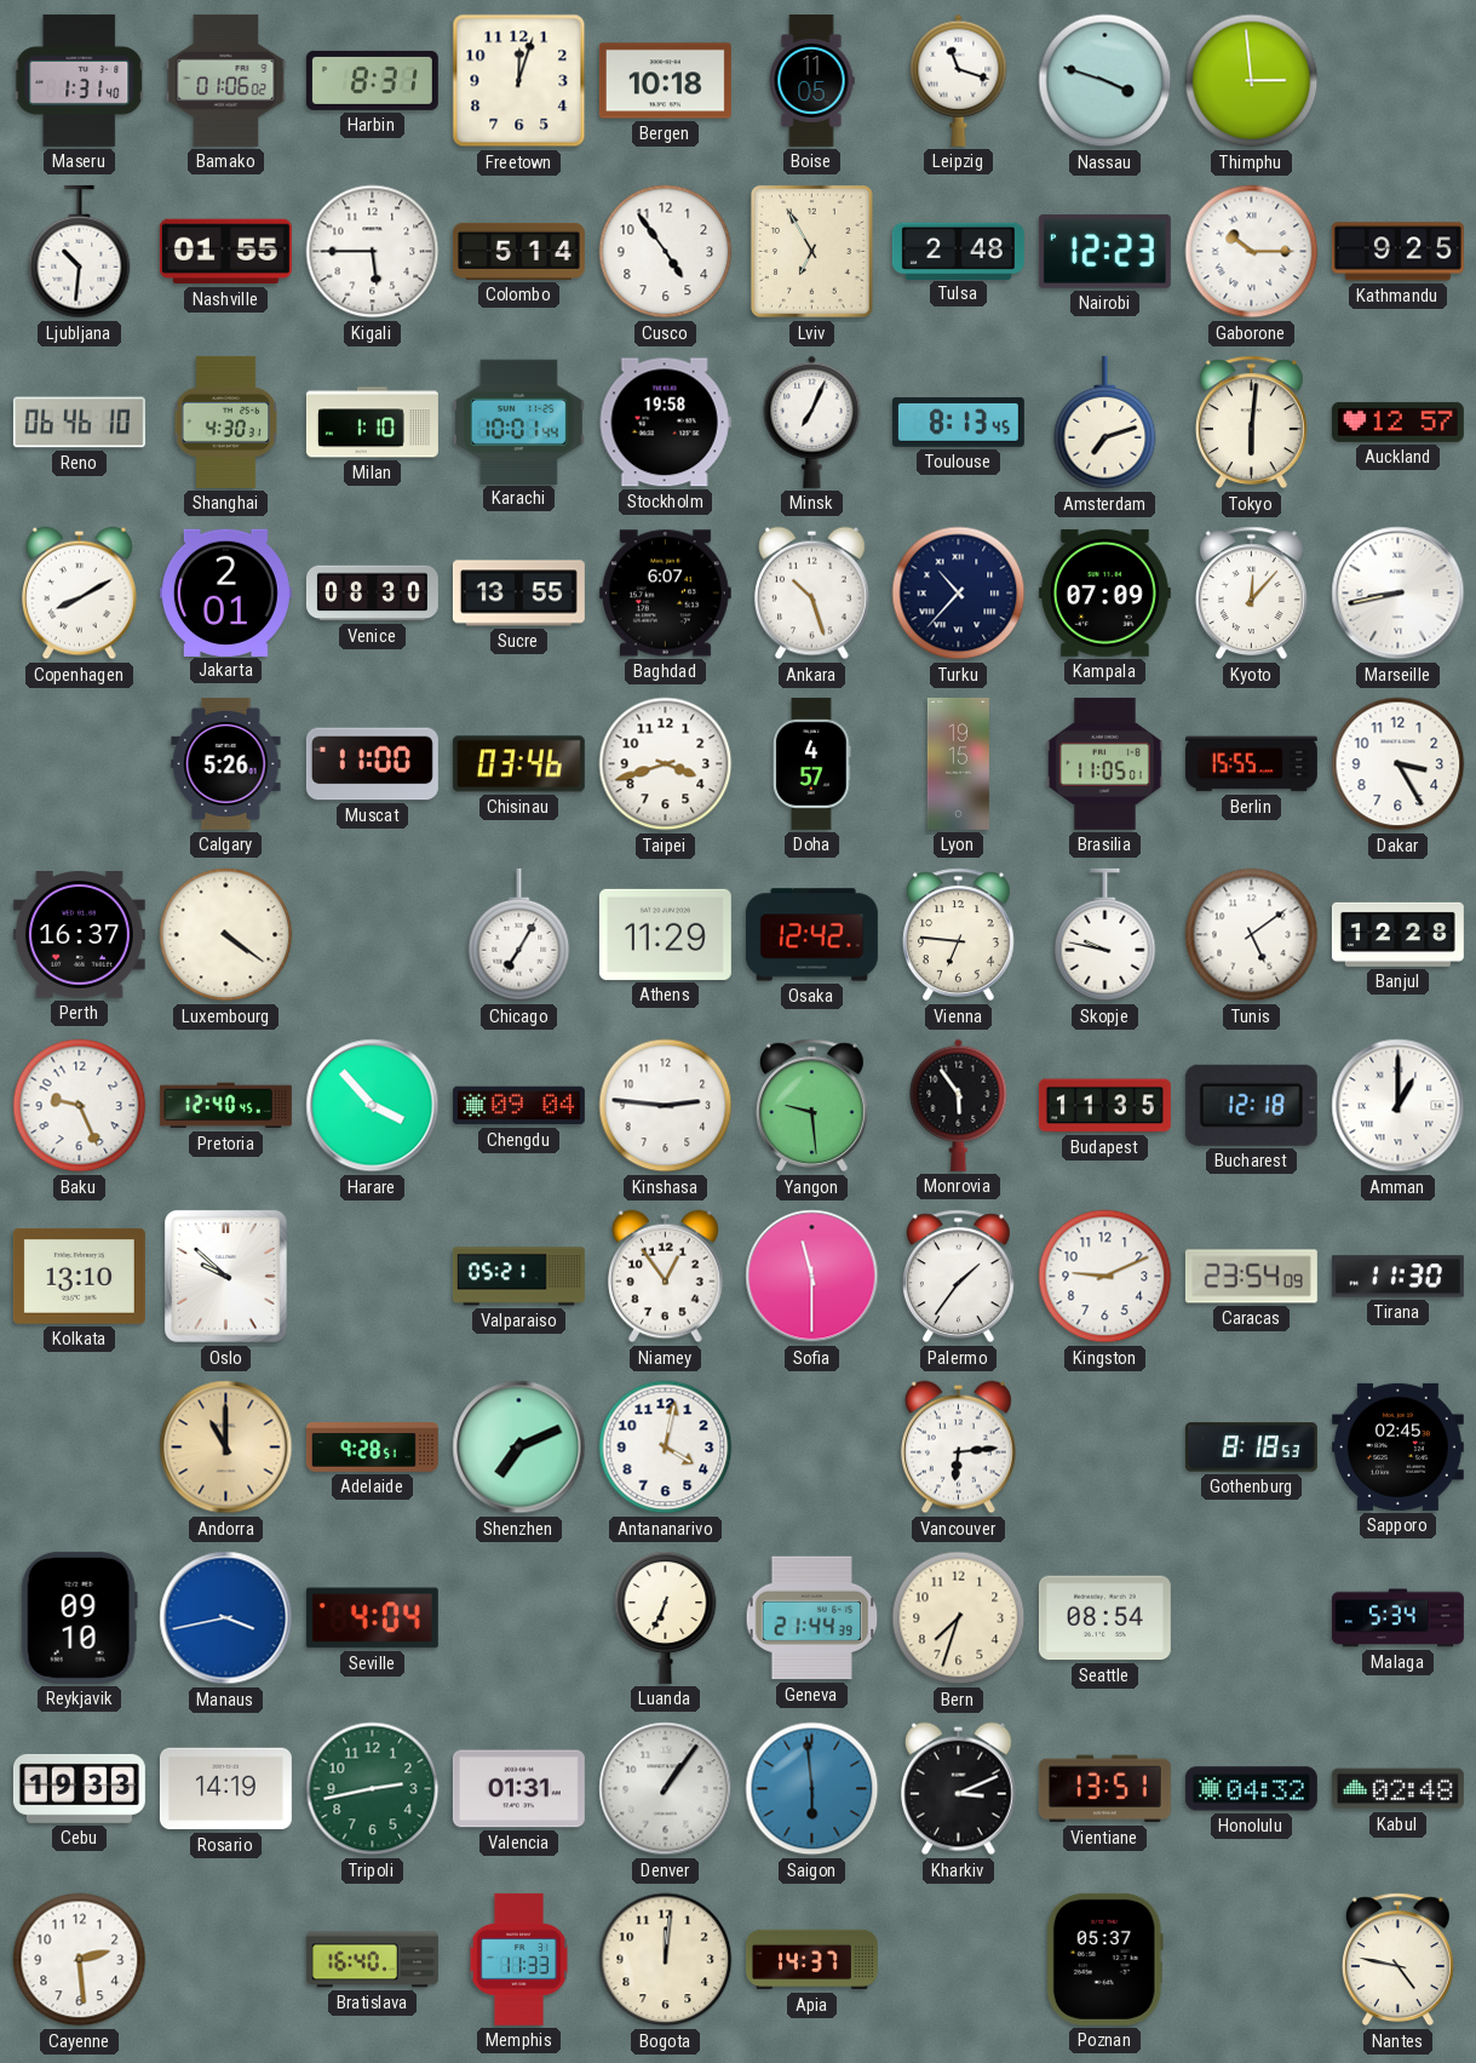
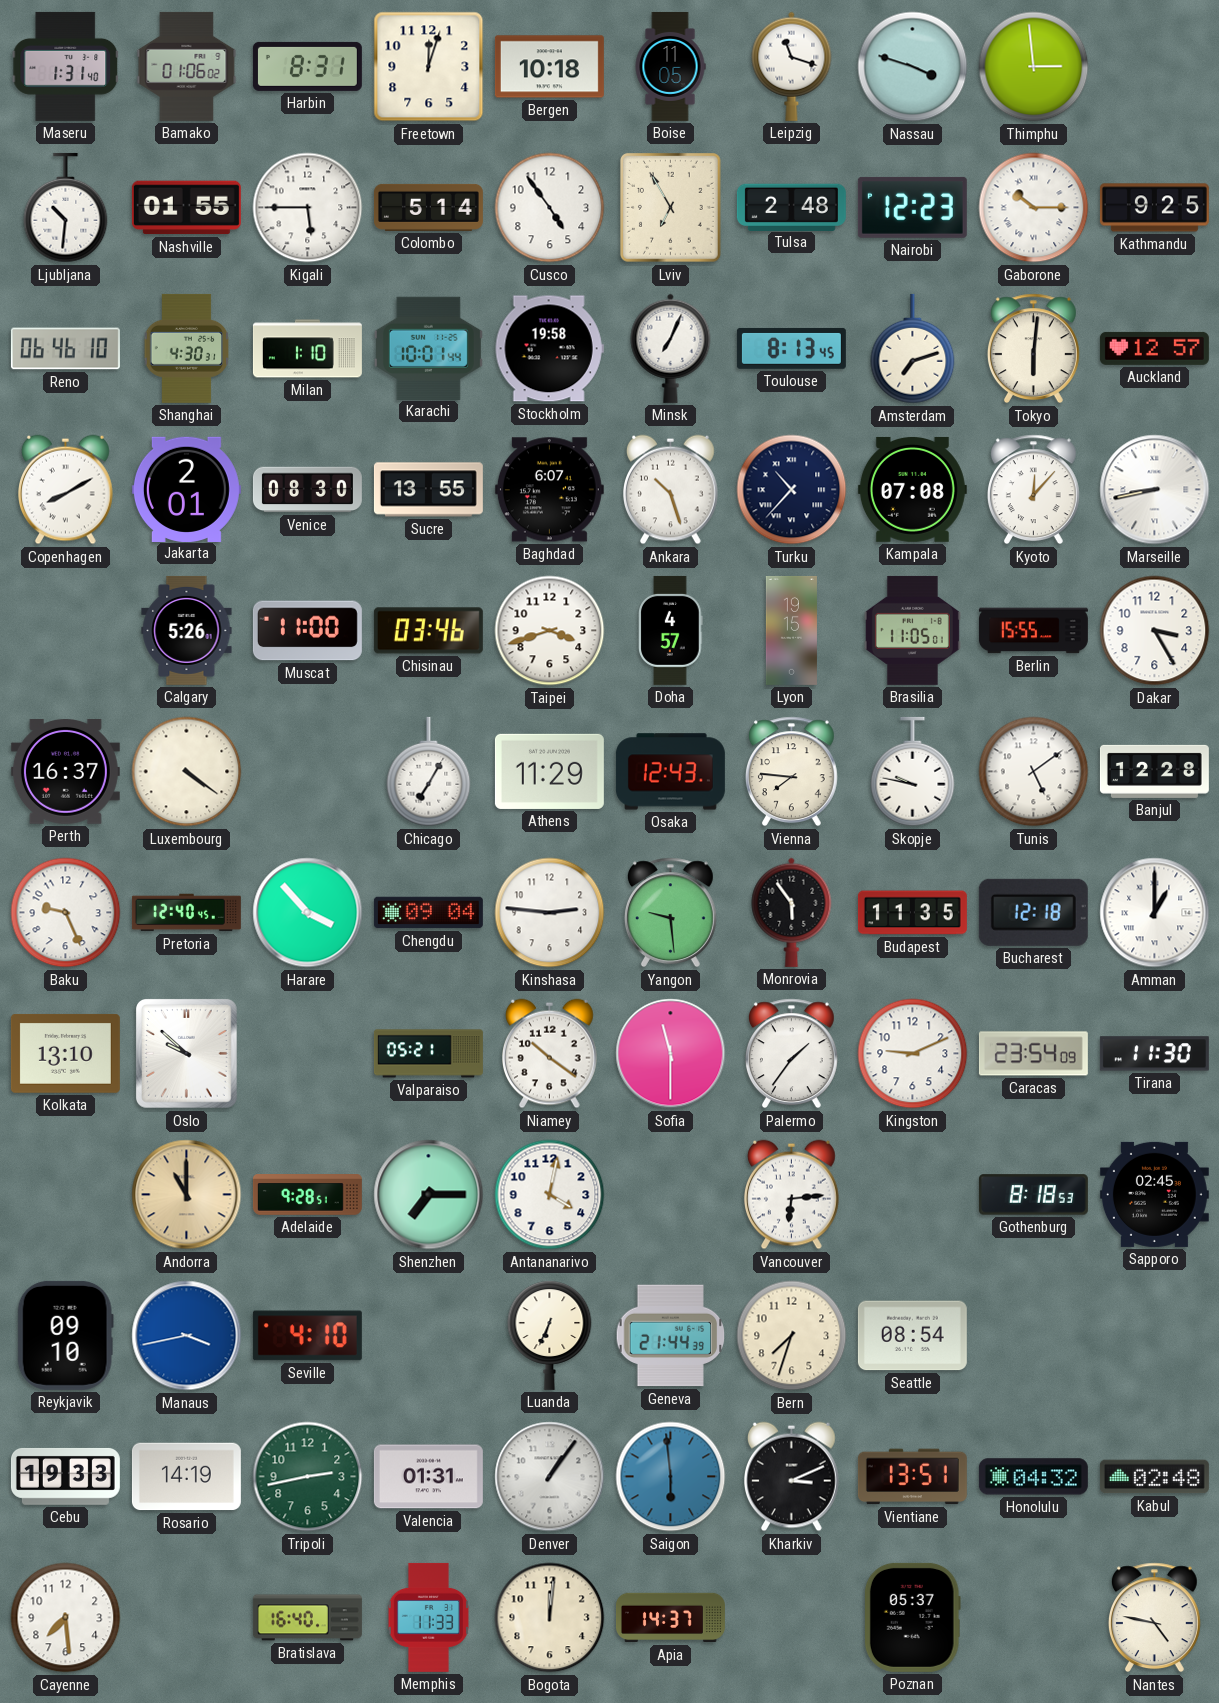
Kampala: 07:09 -> 07:08
Osaka: 12:42 -> 12:43
Vienna: 6:46 -> 7:46
Niamey: 12:54 -> 10:21
Shenzhen: 7:11 -> 7:15
Seville: 4:04 -> 4:10
Malaga: 5:34 -> none
Cayenne: 2:29 -> 7:29
